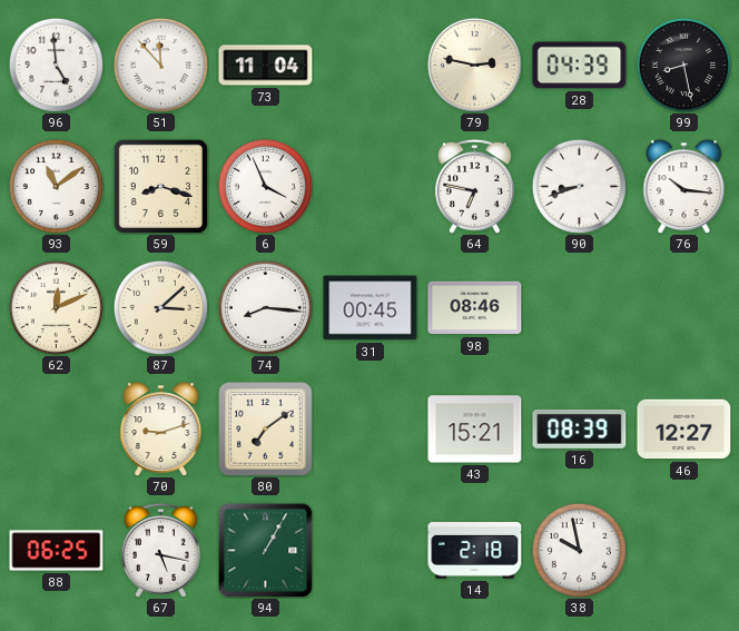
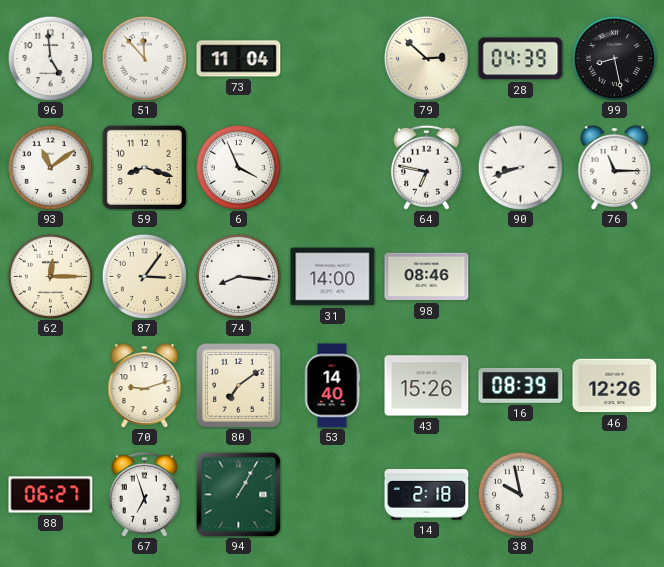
79: 2:47 -> 2:52
76: 10:16 -> 11:15
62: 12:11 -> 12:15
87: 3:08 -> 3:06
31: 00:45 -> 14:00
53: none -> 14:40
43: 15:21 -> 15:26
46: 12:27 -> 12:26
88: 06:25 -> 06:27
67: 5:17 -> 6:57
